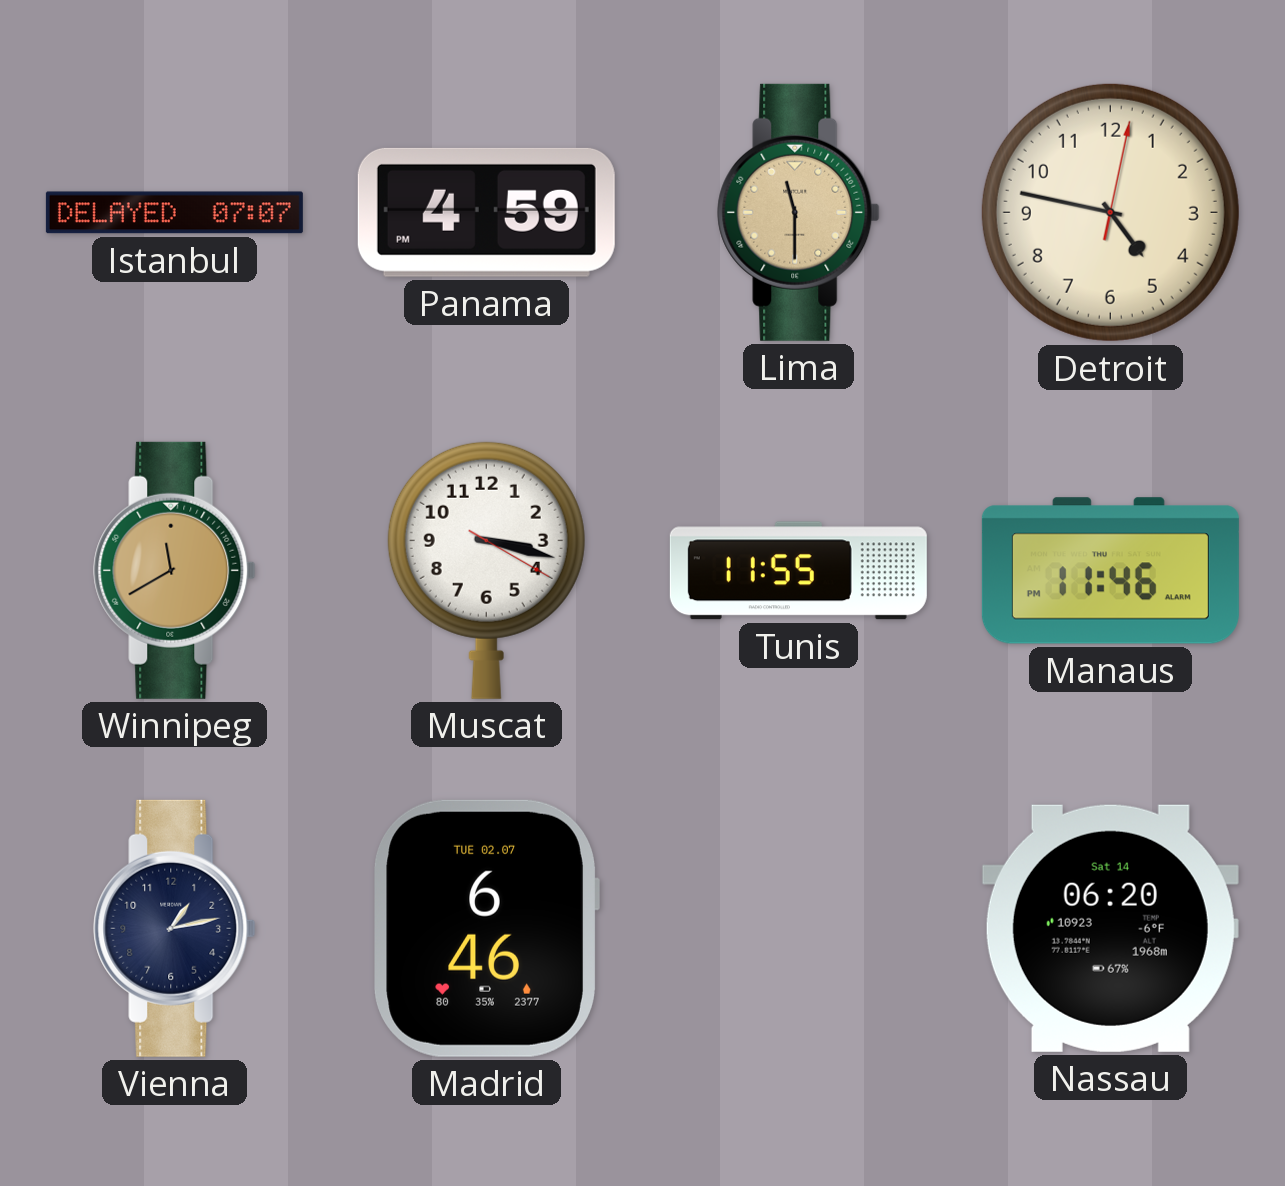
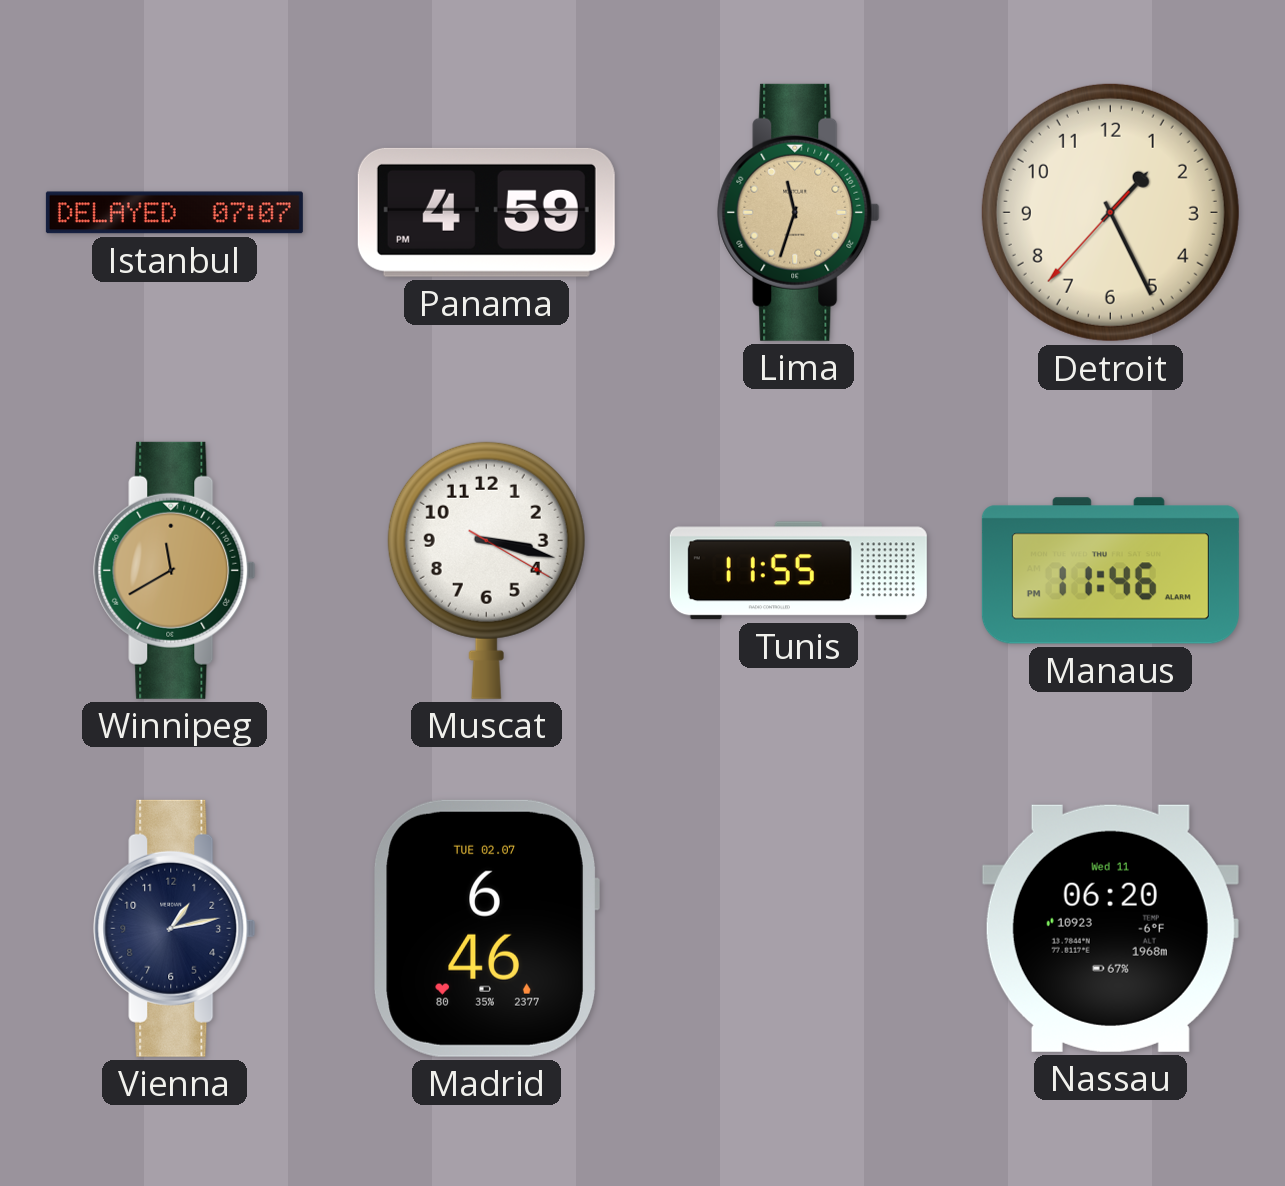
Lima: 11:30 -> 11:33
Detroit: 4:47 -> 1:25
Nassau date: Sat 14 -> Wed 11
